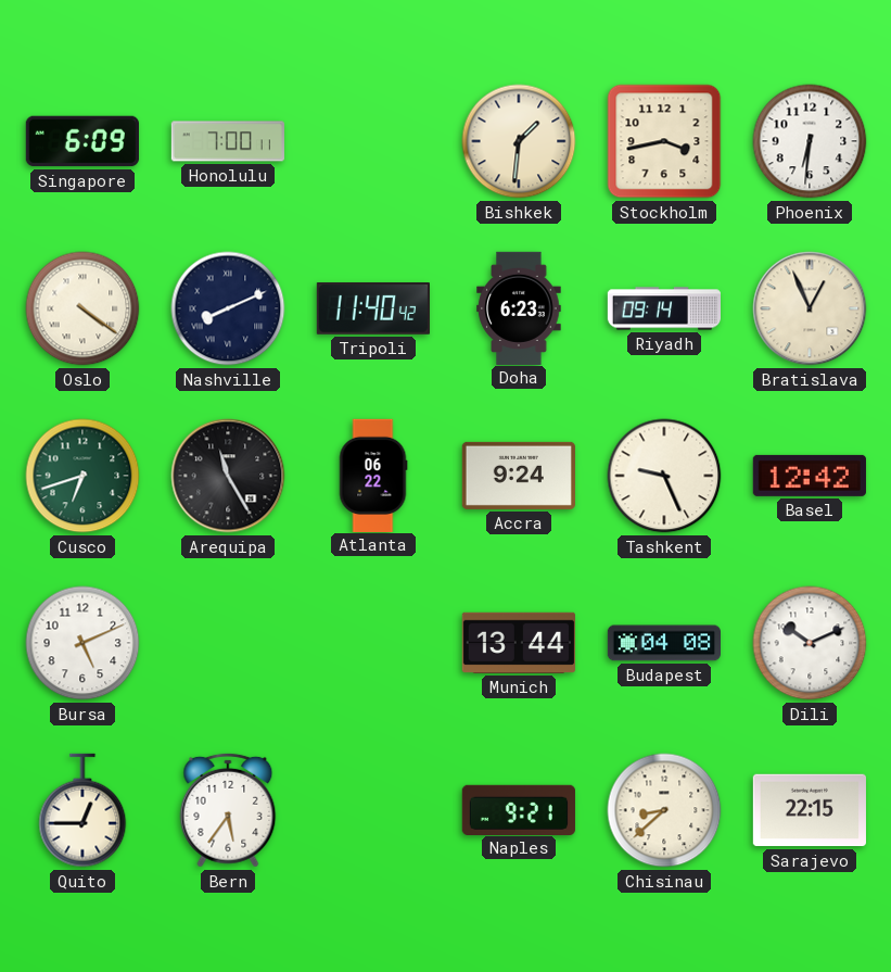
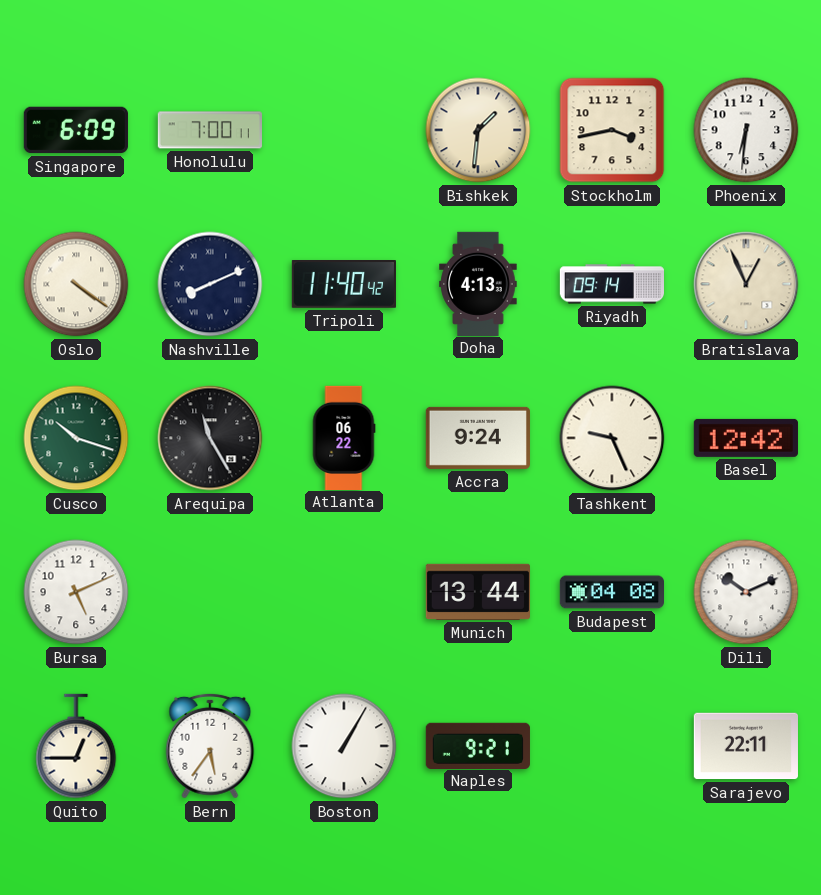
Doha: 6:23 -> 4:13
Cusco: 6:42 -> 10:18
Boston: none -> 1:05
Chisinau: 8:38 -> none
Sarajevo: 22:15 -> 22:11
